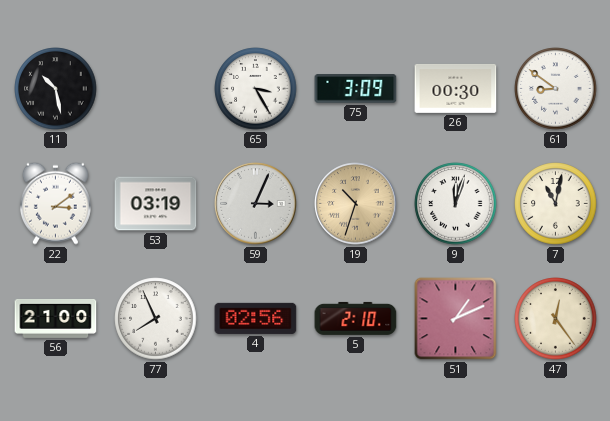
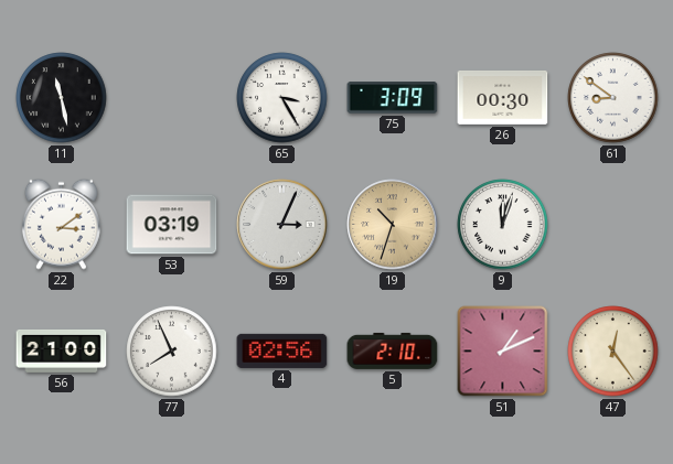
11: 10:28 -> 11:28
7: 11:02 -> none
